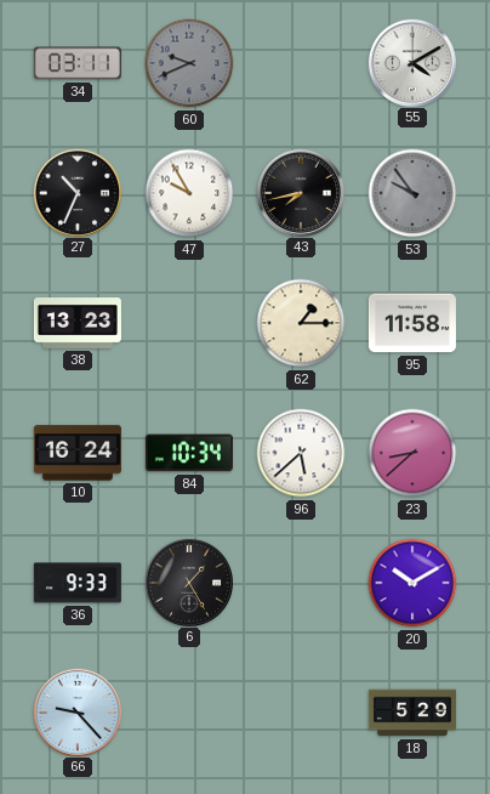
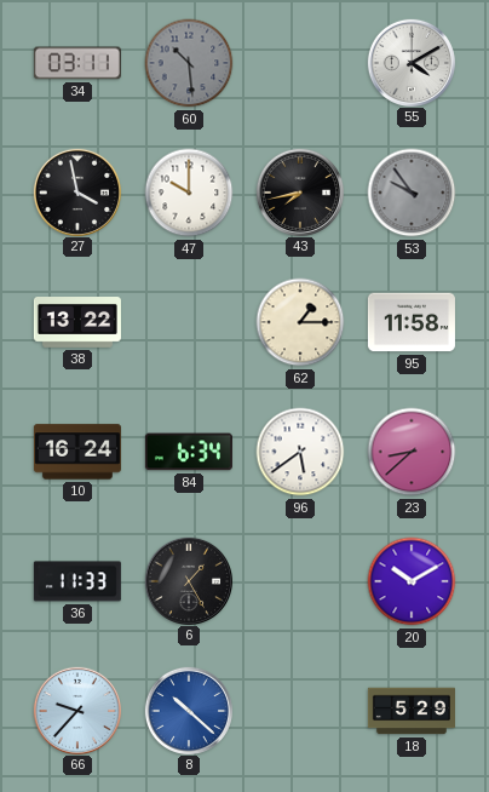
60: 9:41 -> 10:29
27: 10:34 -> 3:58
47: 9:55 -> 10:00
38: 13:23 -> 13:22
84: 10:34 -> 6:34
96: 5:38 -> 5:39
36: 9:33 -> 11:33
66: 9:23 -> 9:37
8: none -> 10:22
